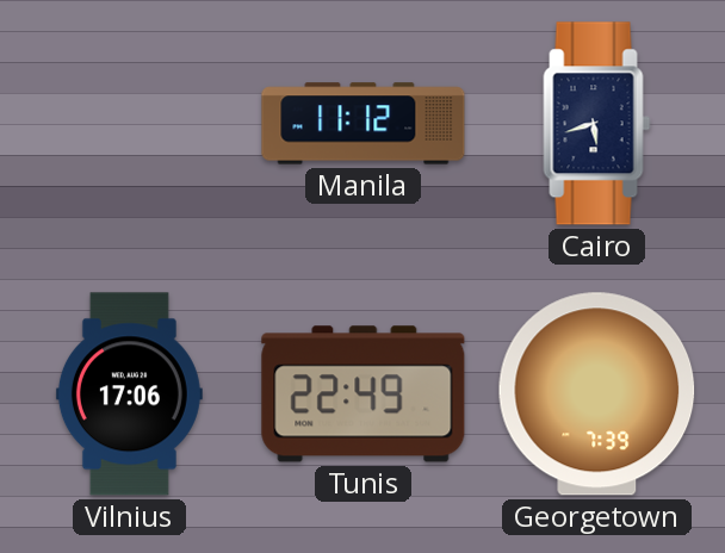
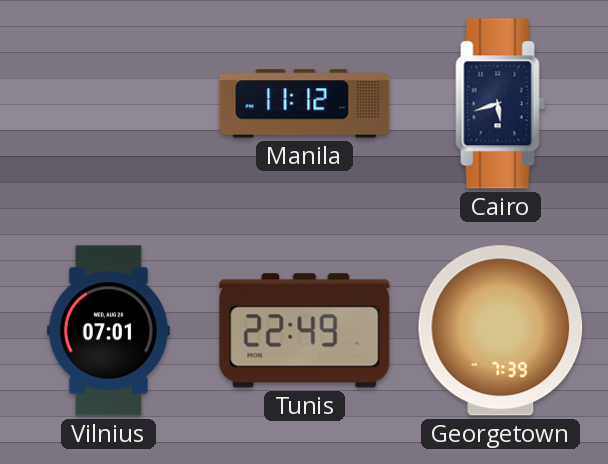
Vilnius: 17:06 -> 07:01
